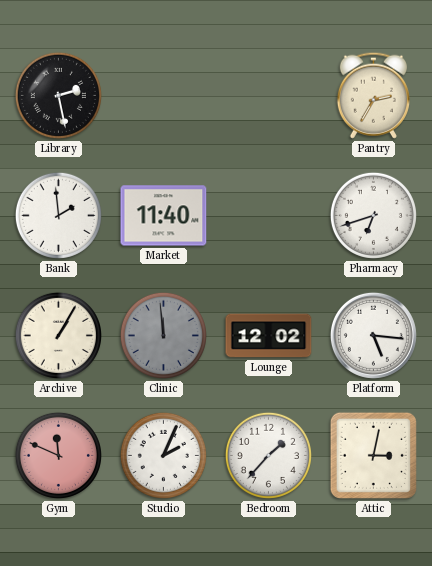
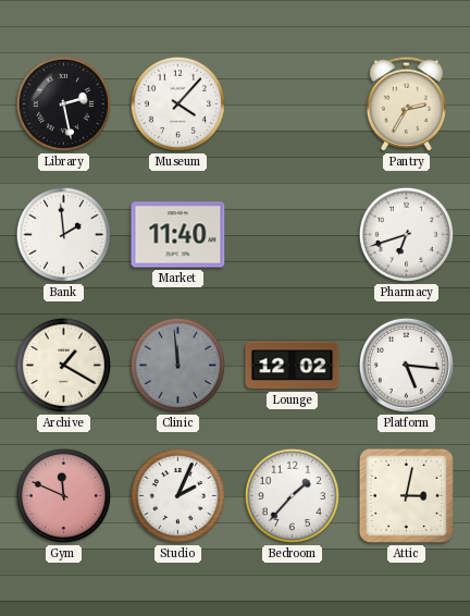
Museum: none -> 4:07
Archive: 1:05 -> 1:20
